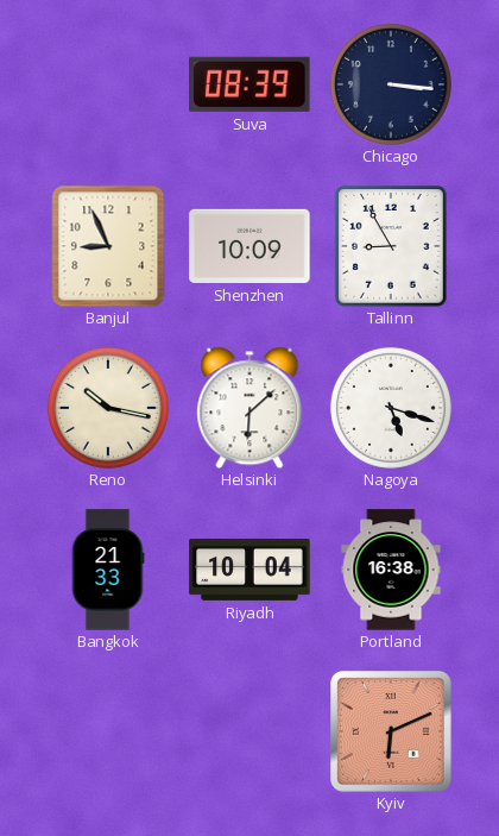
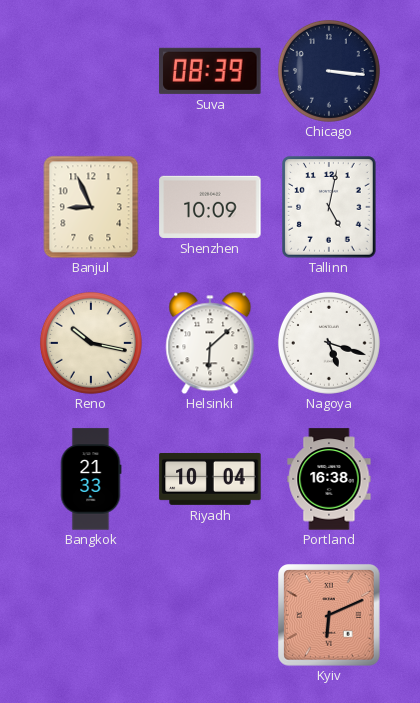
Tallinn: 8:55 -> 5:02
